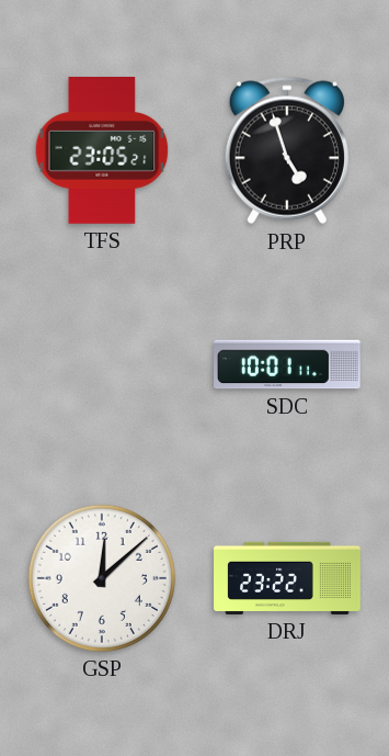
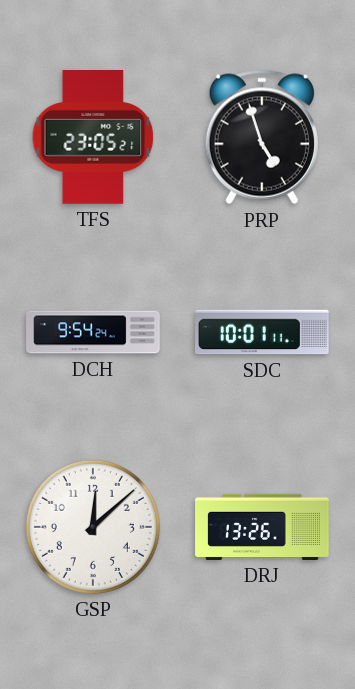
DCH: none -> 9:54
DRJ: 23:22 -> 13:26
